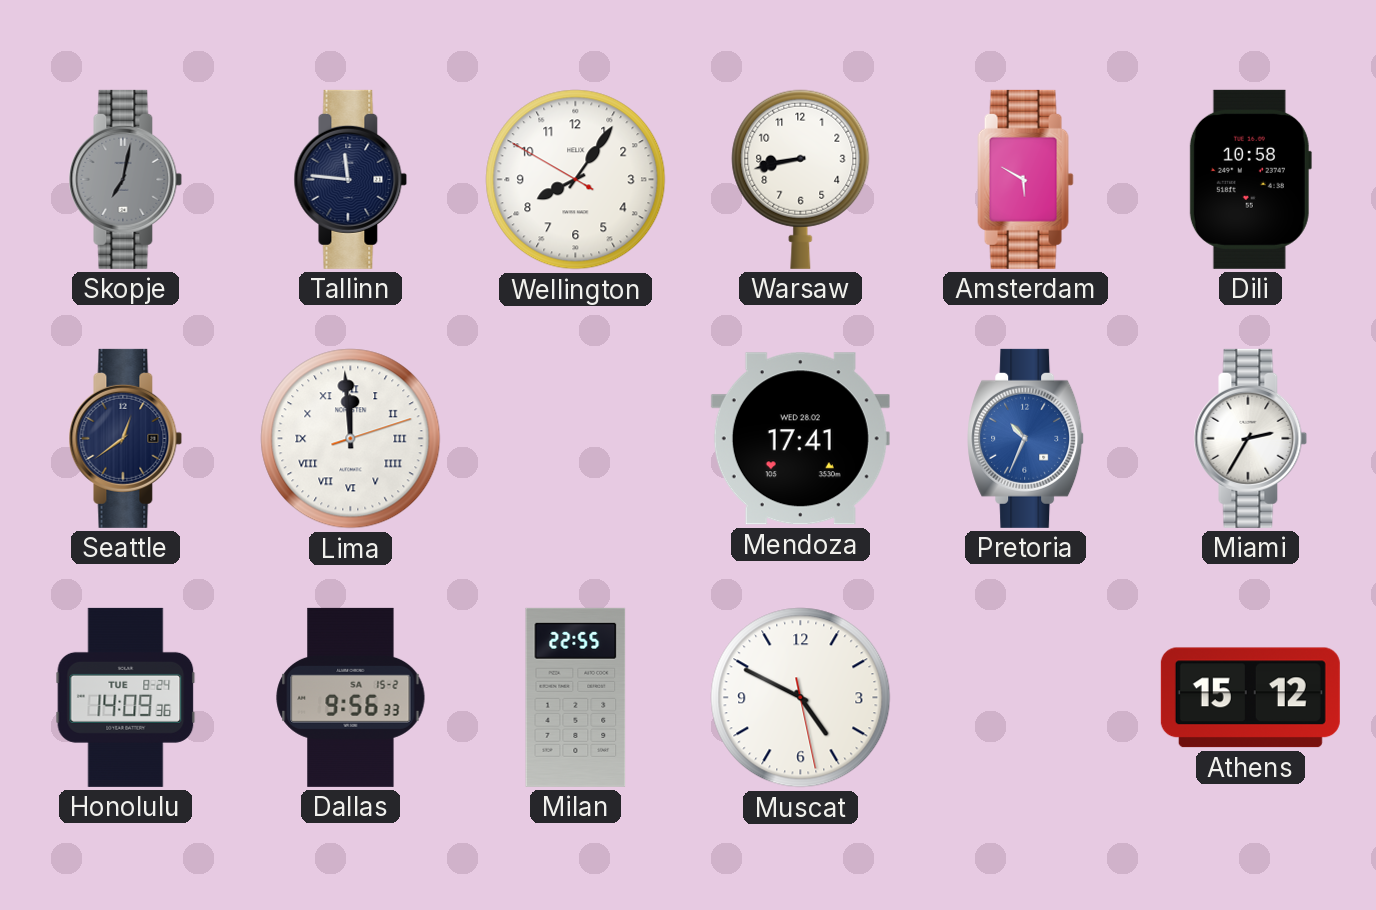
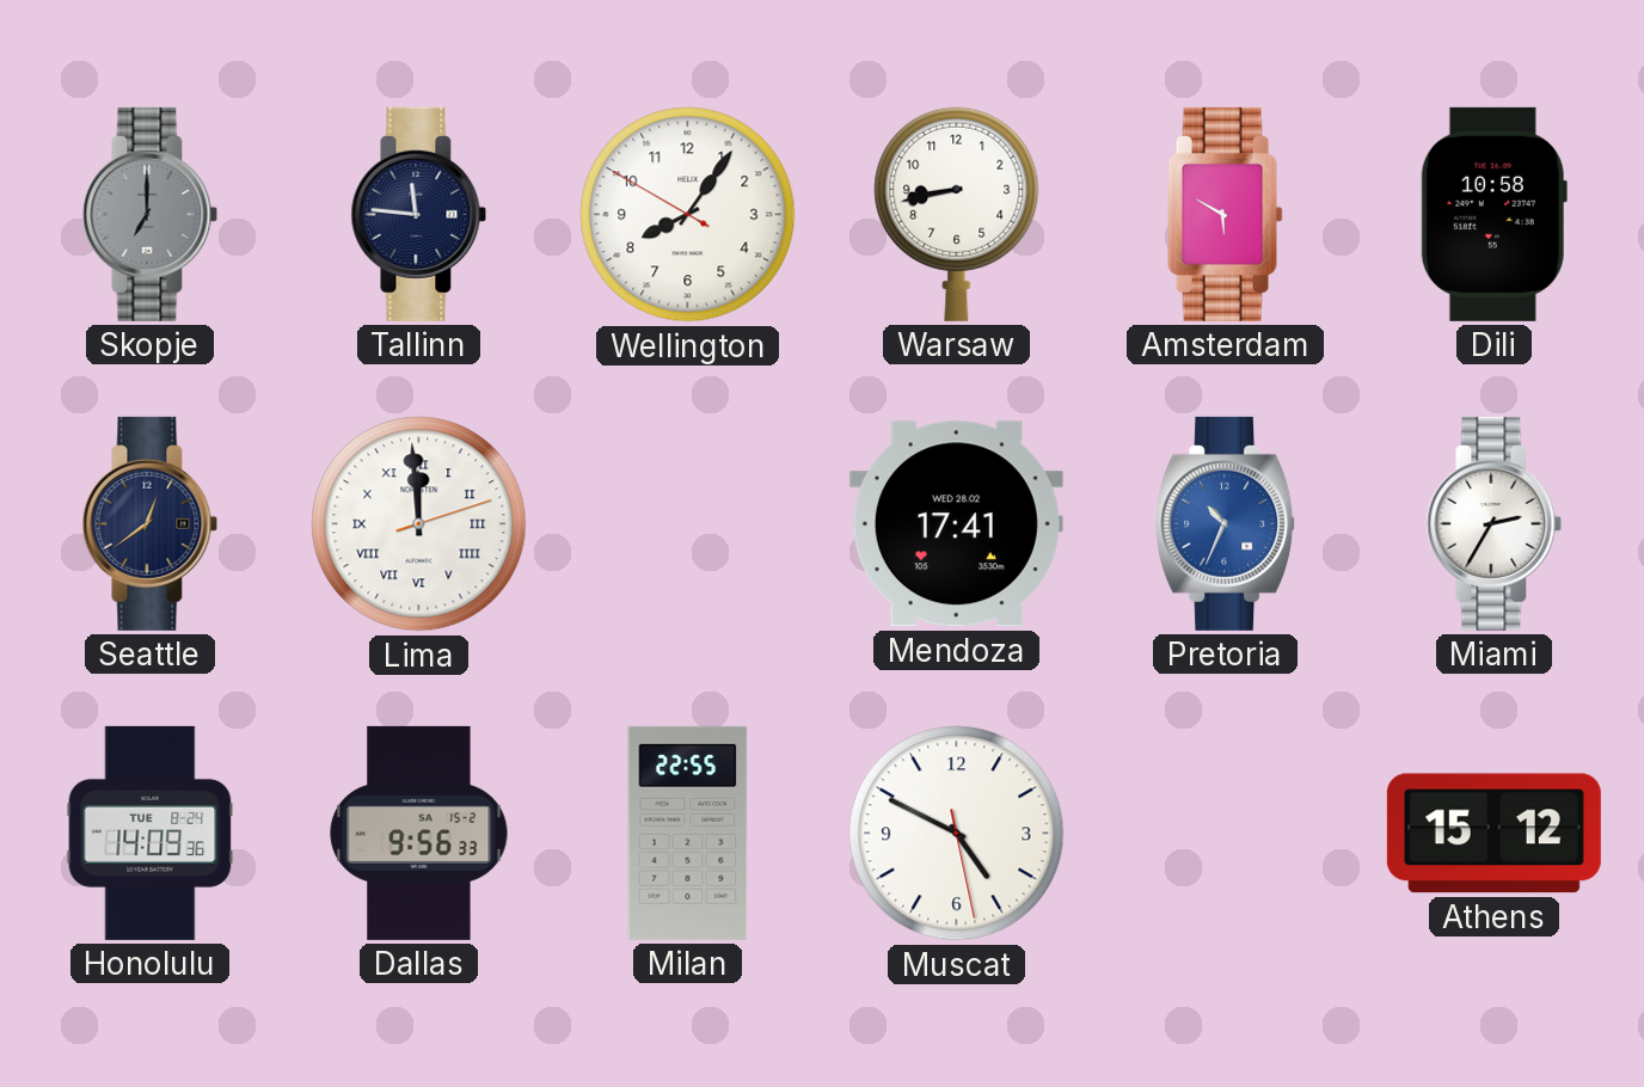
Skopje: 7:02 -> 7:00
